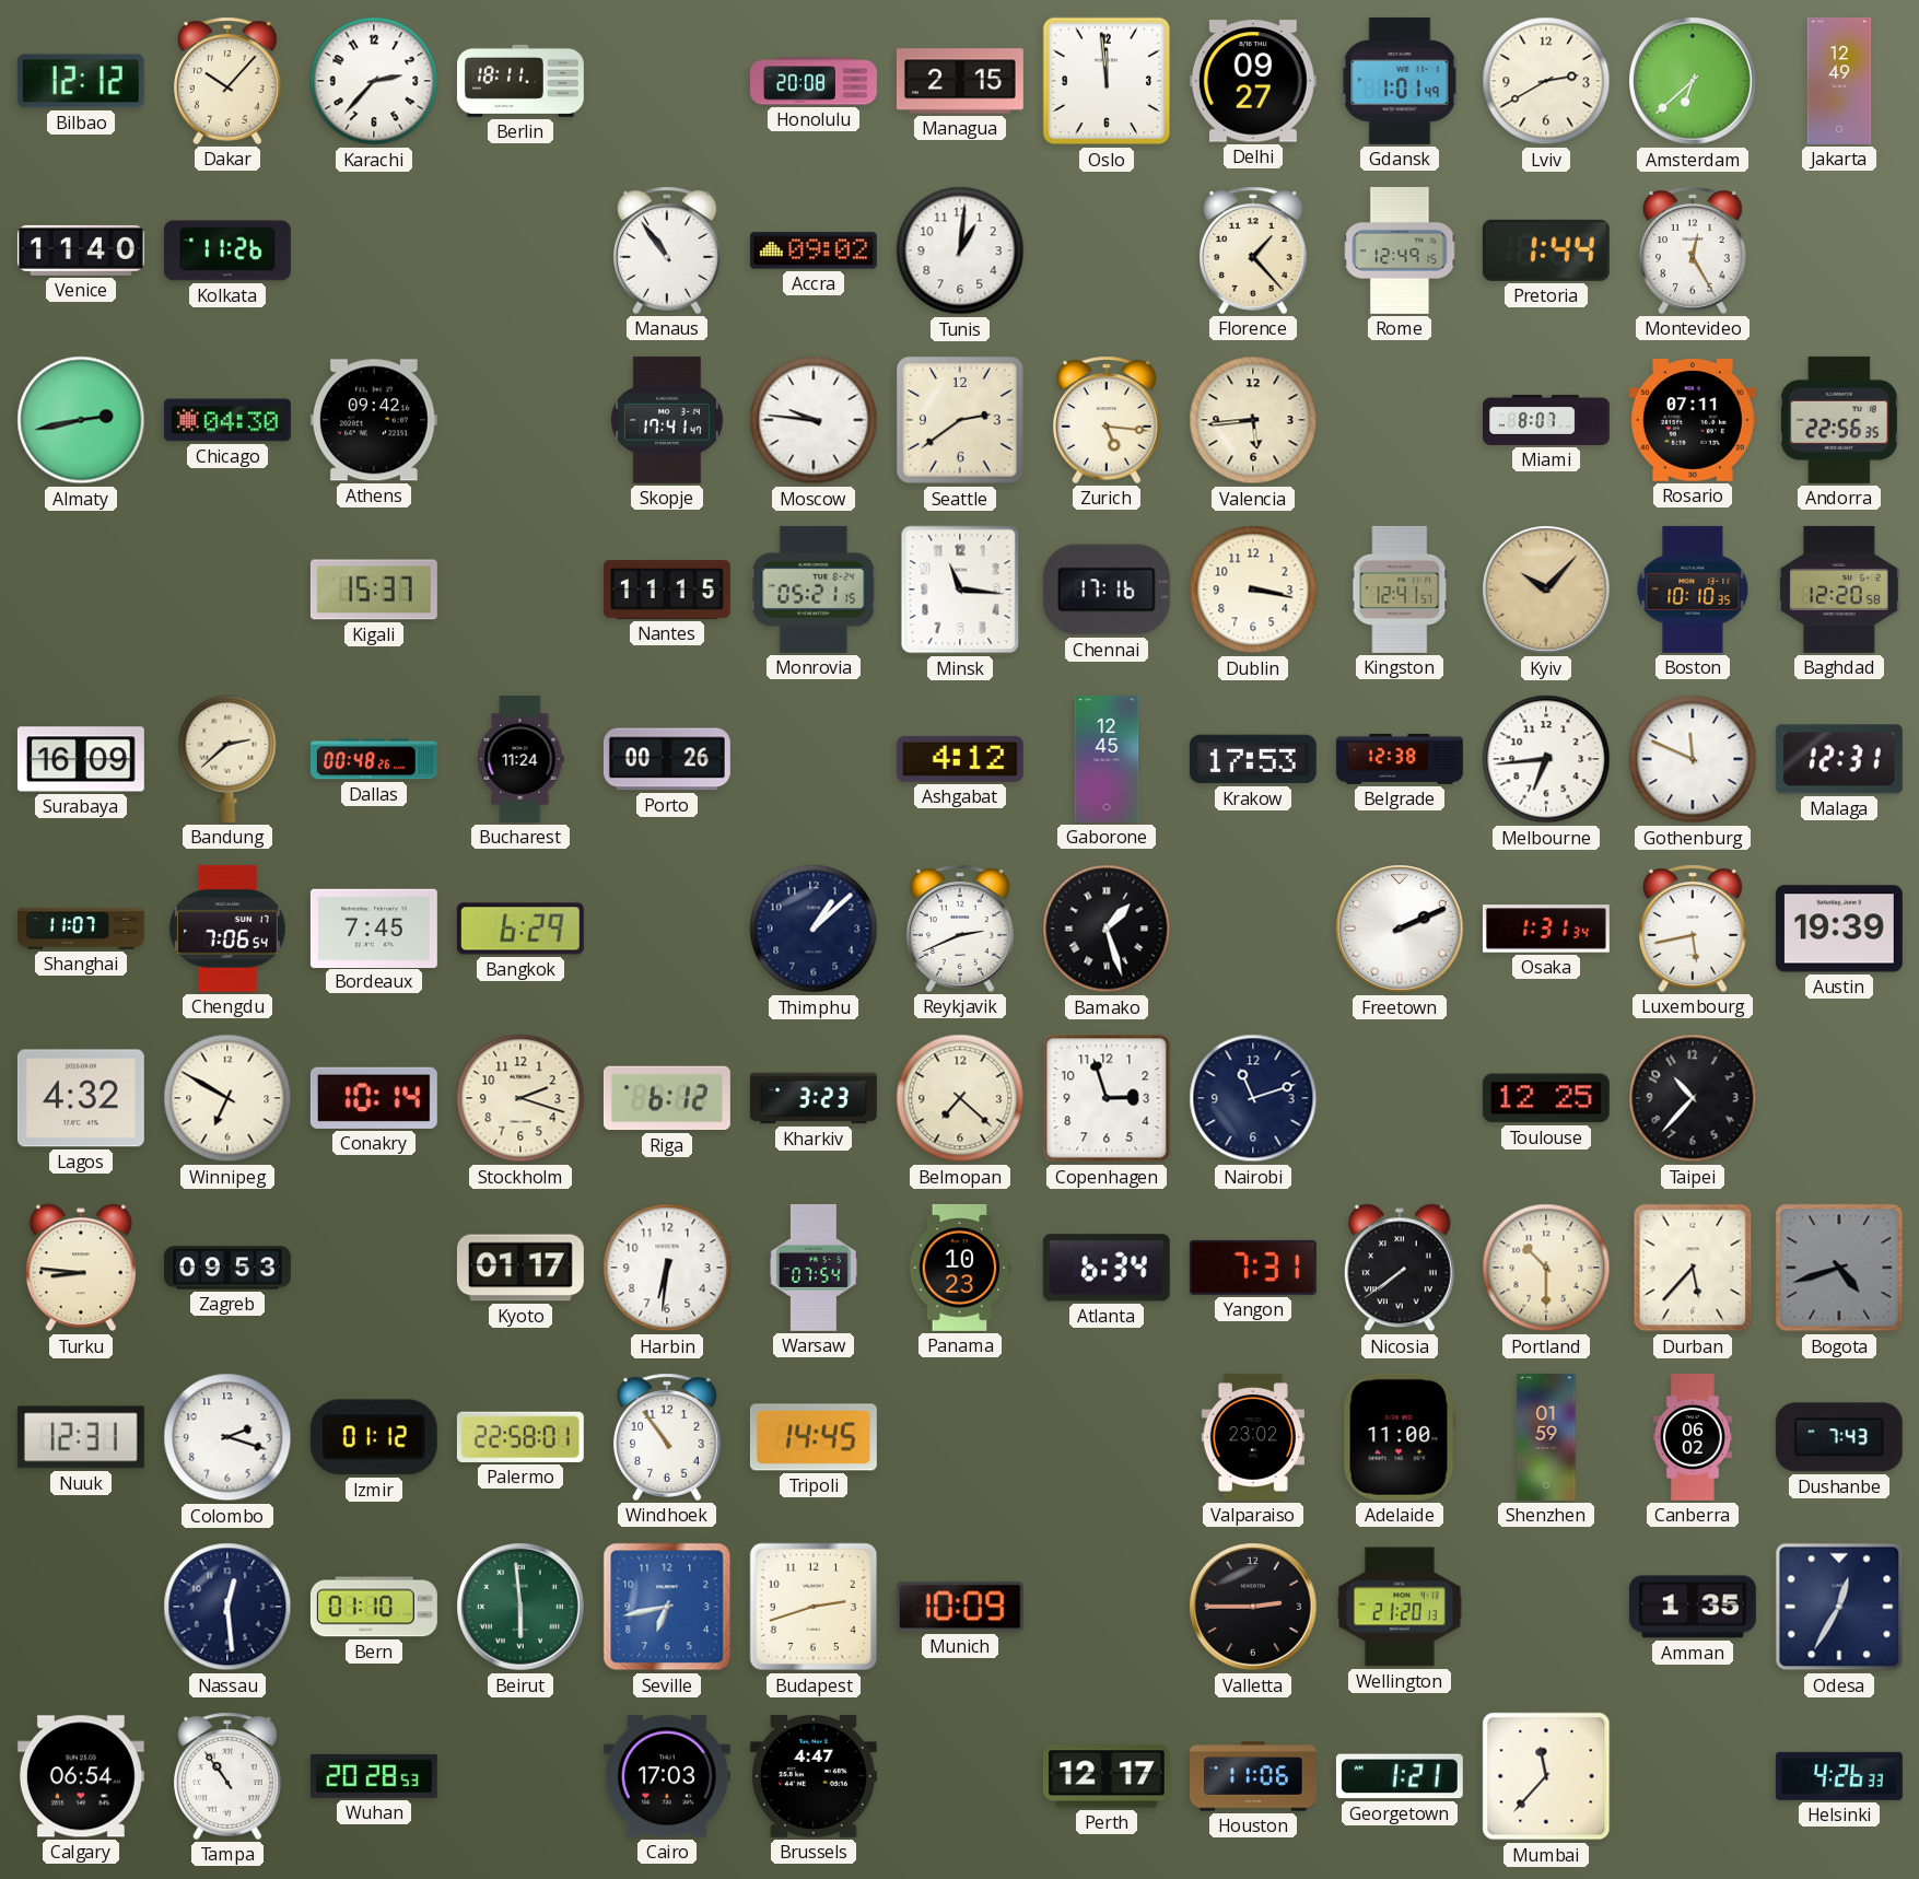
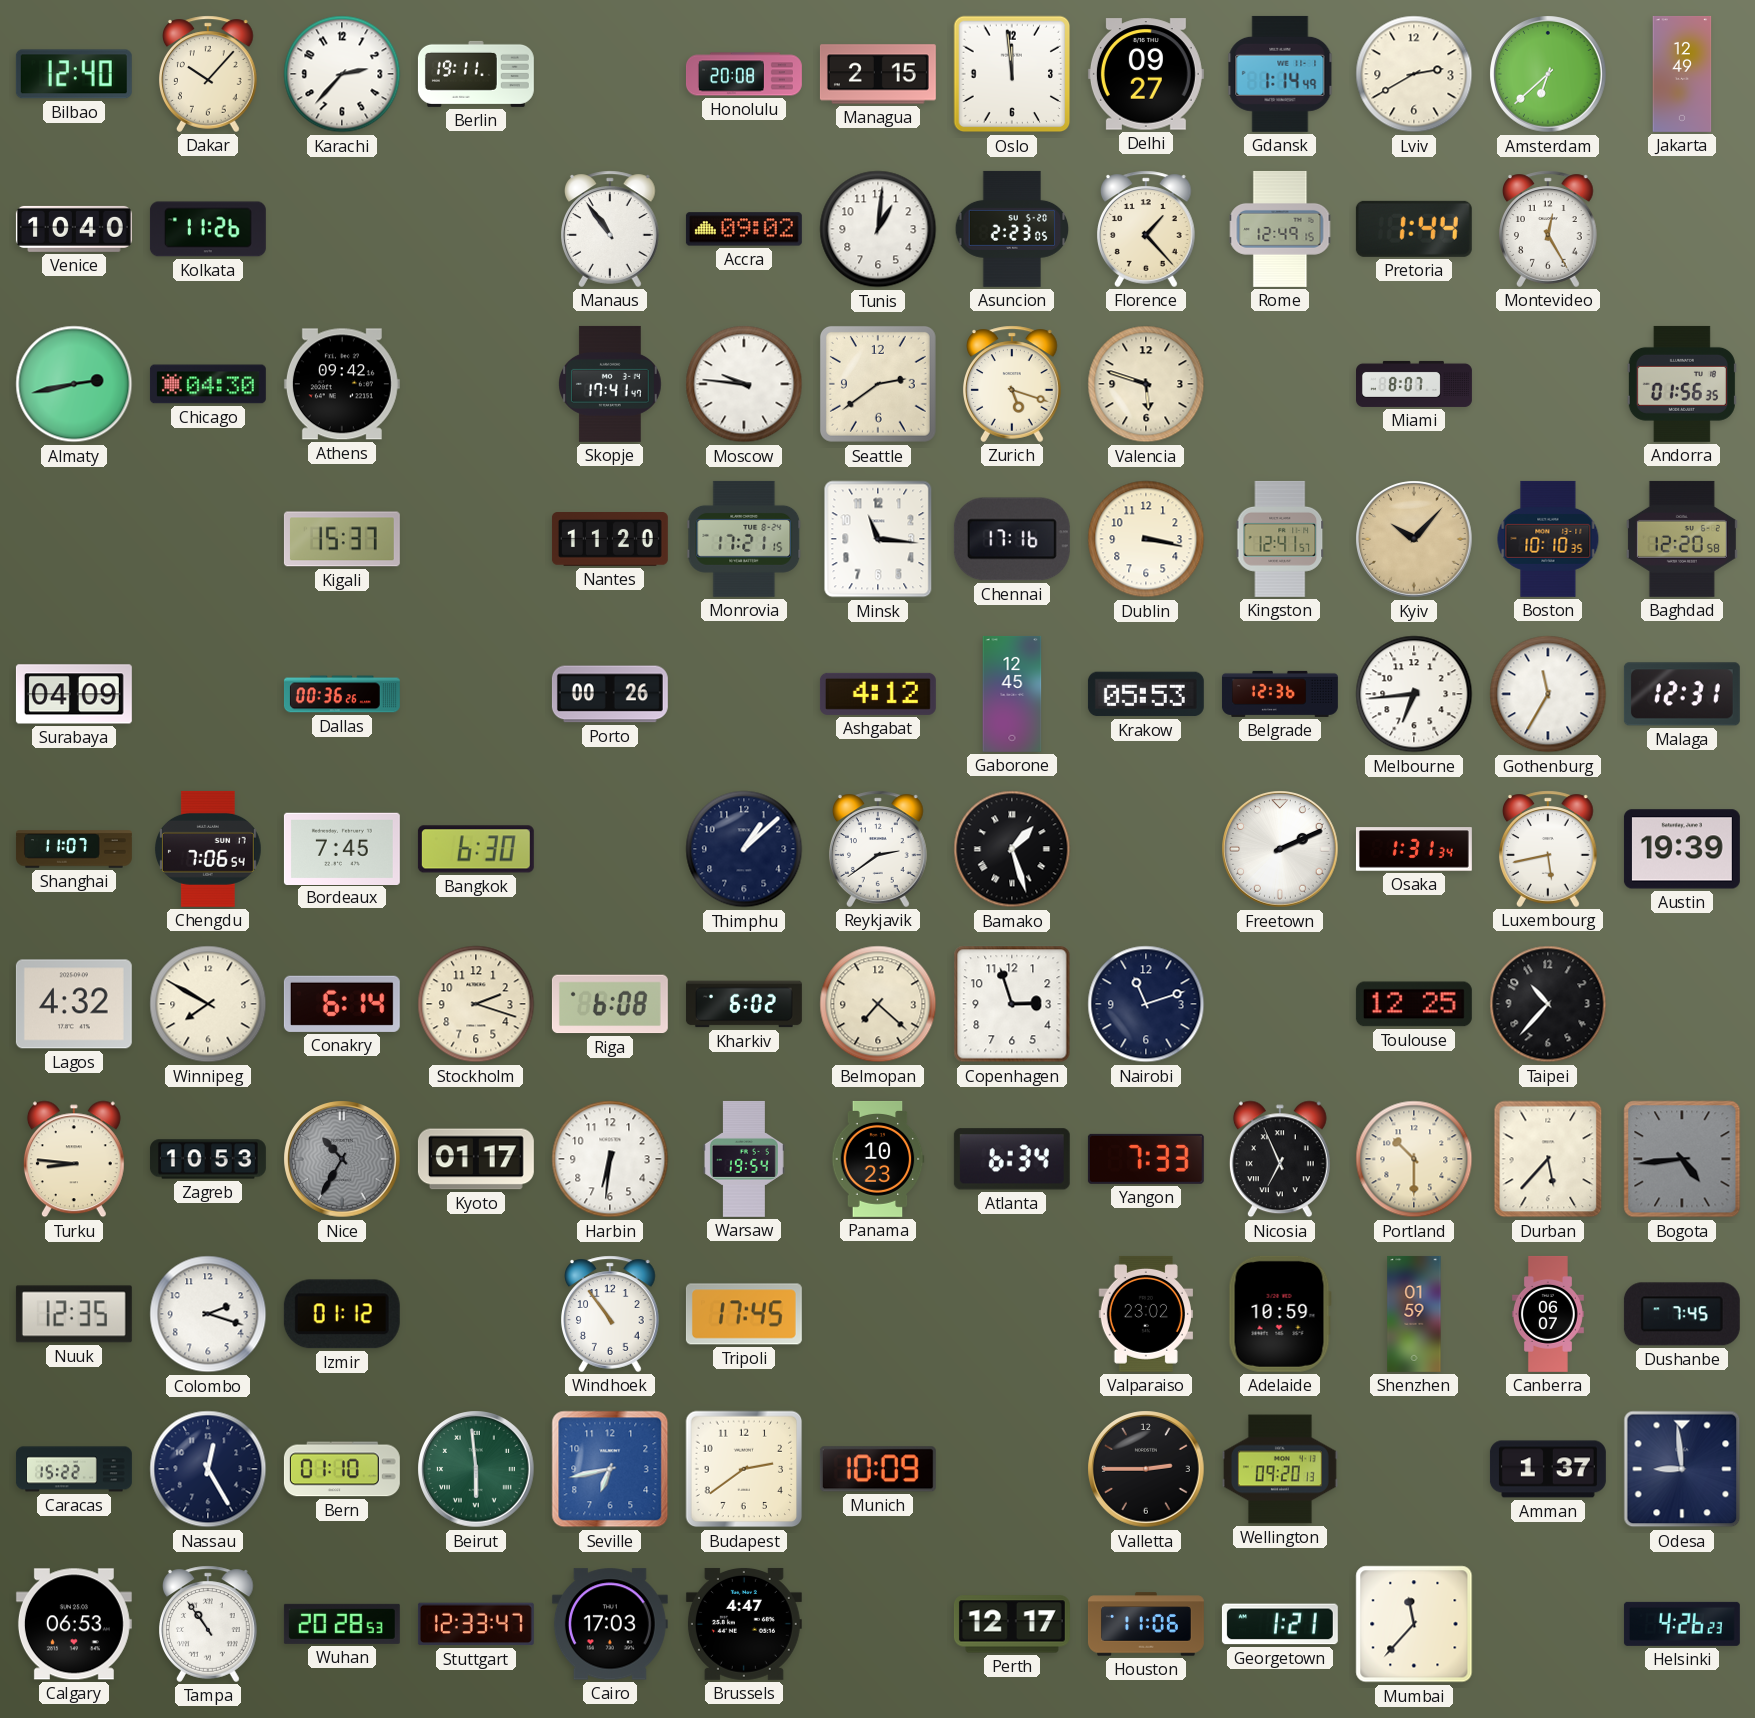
Bilbao: 12:12 -> 12:40
Berlin: 18:11 -> 19:11
Gdansk: 1:01 -> 1:14
Venice: 11:40 -> 10:40
Asuncion: none -> 2:23
Zurich: 5:16 -> 5:18
Valencia: 5:44 -> 5:48
Rosario: 07:11 -> none
Andorra: 22:56 -> 01:56
Nantes: 11:15 -> 11:20
Monrovia: 05:21 -> 17:21
Surabaya: 16:09 -> 04:09
Bandung: 2:38 -> none
Dallas: 00:48 -> 00:36
Bucharest: 11:24 -> none
Krakow: 17:53 -> 05:53
Belgrade: 12:38 -> 12:36
Gothenburg: 11:49 -> 11:35
Bangkok: 6:29 -> 6:30
Reykjavik: 2:41 -> 2:39
Winnipeg: 6:50 -> 7:50
Conakry: 10:14 -> 6:14
Riga: 6:12 -> 6:08
Kharkiv: 3:23 -> 6:02
Zagreb: 09:53 -> 10:53
Nice: none -> 10:35
Warsaw: 07:54 -> 19:54
Yangon: 7:31 -> 7:33
Nicosia: 7:39 -> 6:56
Bogota: 4:42 -> 4:44
Nuuk: 12:31 -> 12:35
Palermo: 22:58 -> none
Tripoli: 14:45 -> 17:45
Adelaide: 11:00 -> 10:59
Canberra: 06:02 -> 06:07
Dushanbe: 7:43 -> 7:45
Caracas: none -> 15:22
Nassau: 12:29 -> 12:25
Budapest: 2:42 -> 2:39
Wellington: 21:20 -> 09:20
Amman: 1:35 -> 1:37
Odesa: 12:35 -> 8:59
Calgary: 06:54 -> 06:53
Stuttgart: none -> 12:33
Helsinki: 4:26:33 -> 4:26:23
